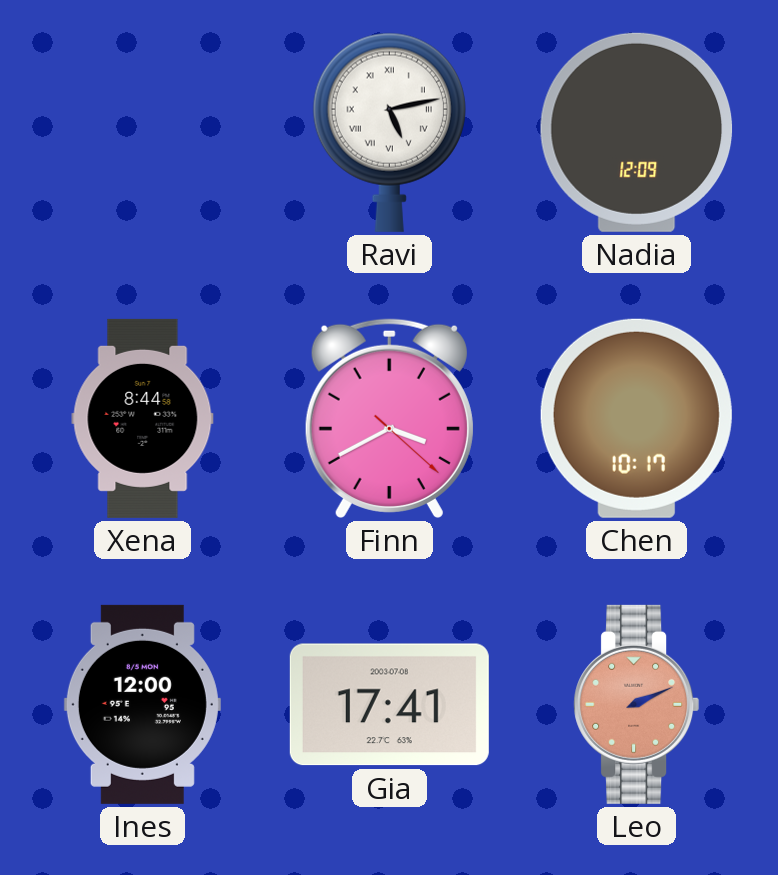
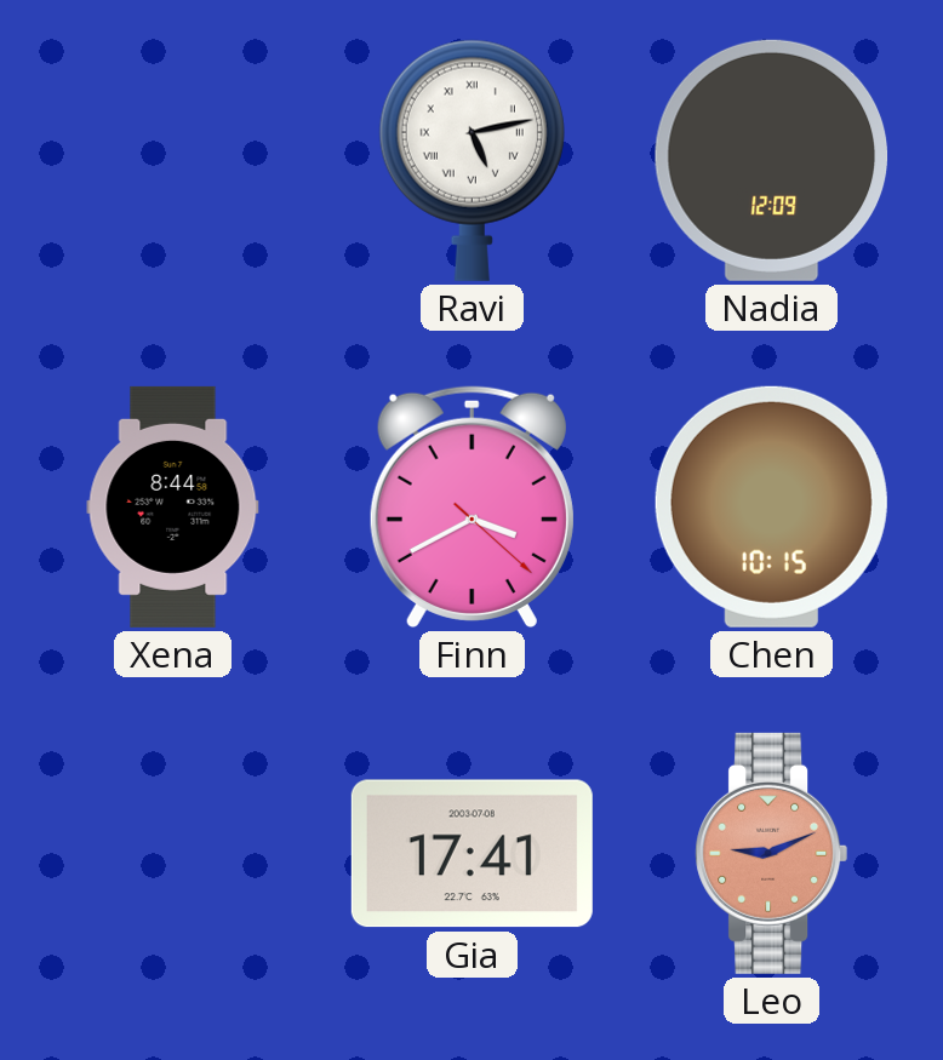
Chen: 10:17 -> 10:15
Ines: 12:00 -> none
Leo: 2:11 -> 9:11
